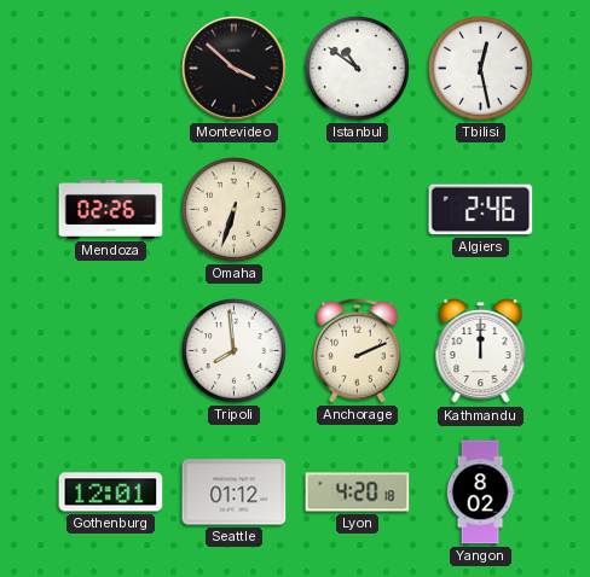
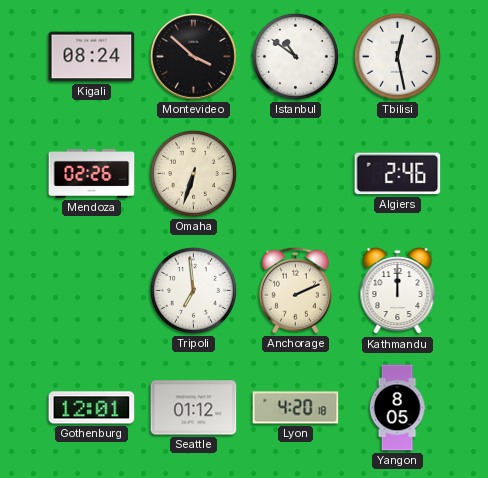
Kigali: none -> 08:24
Tripoli: 7:59 -> 6:59
Yangon: 8:02 -> 8:05
